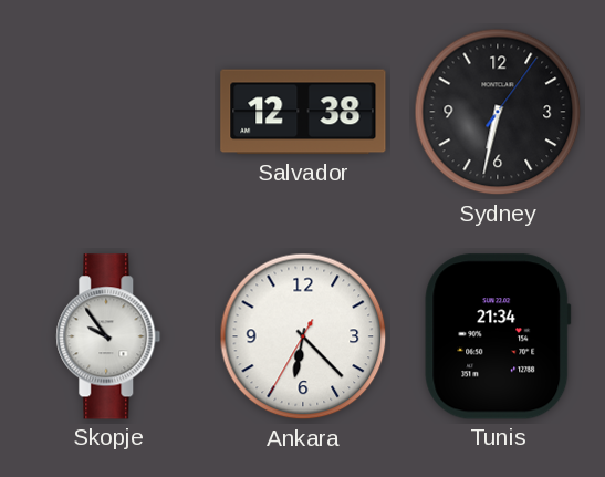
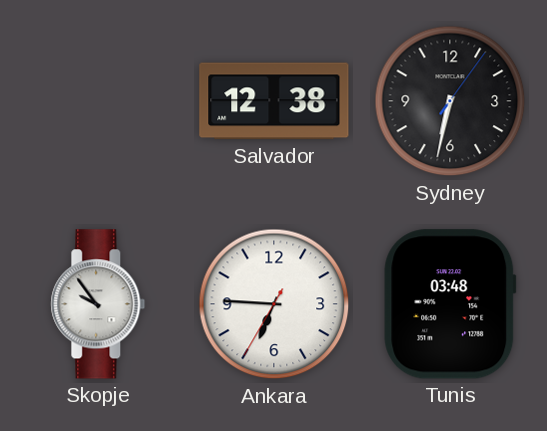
Ankara: 6:22 -> 6:45
Tunis: 21:34 -> 03:48
